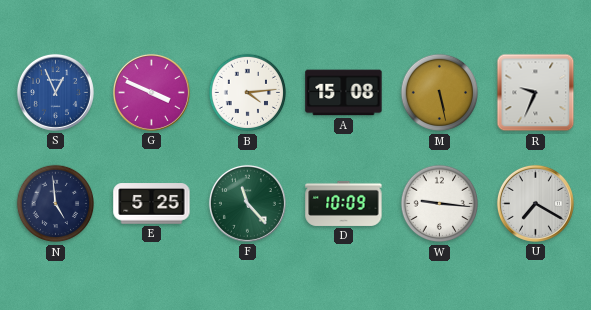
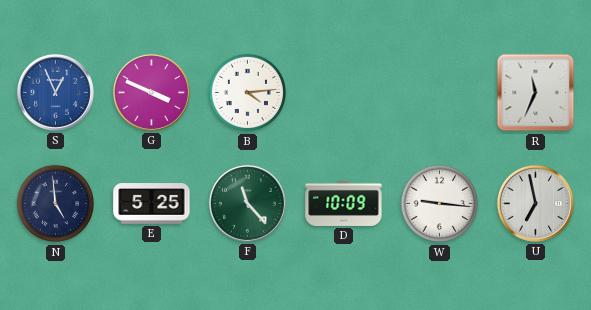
A: 15:08 -> none
M: 5:28 -> none
R: 9:34 -> 11:34
U: 7:20 -> 6:58
